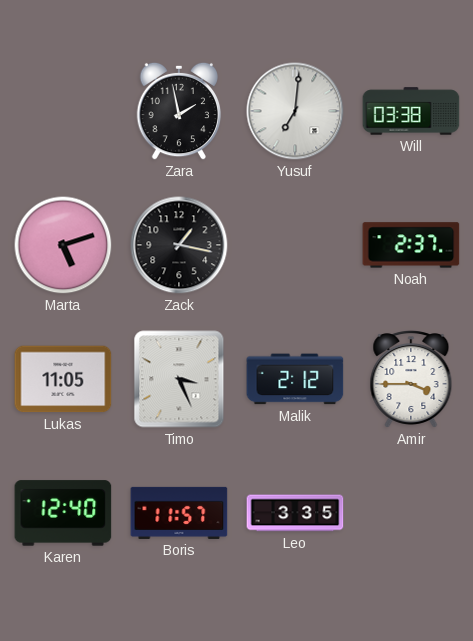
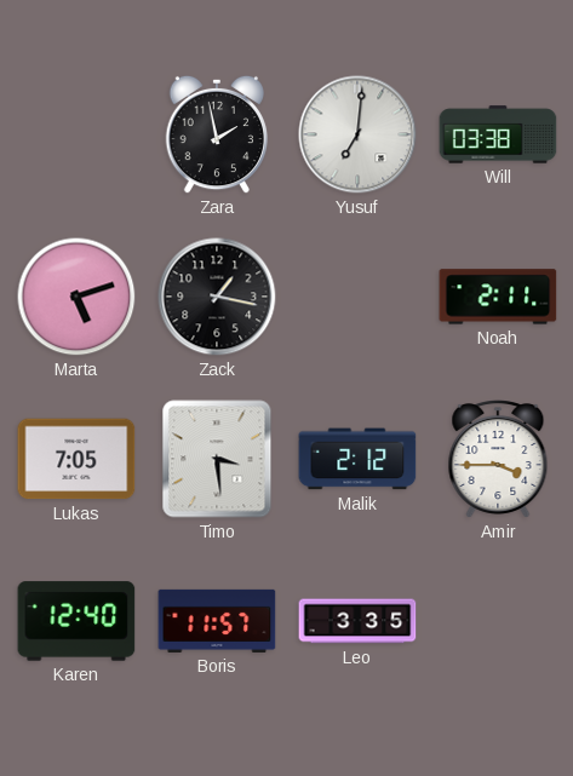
Noah: 2:37 -> 2:11
Lukas: 11:05 -> 7:05
Timo: 3:26 -> 3:29
